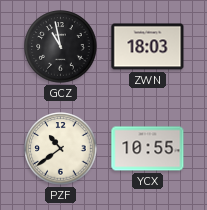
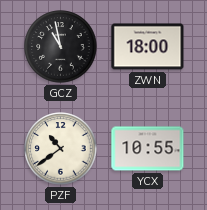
ZWN: 18:03 -> 18:00
